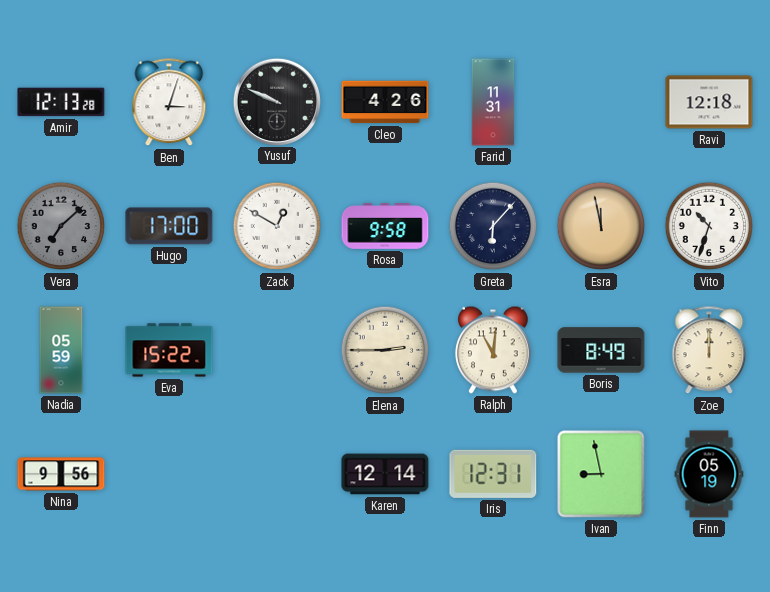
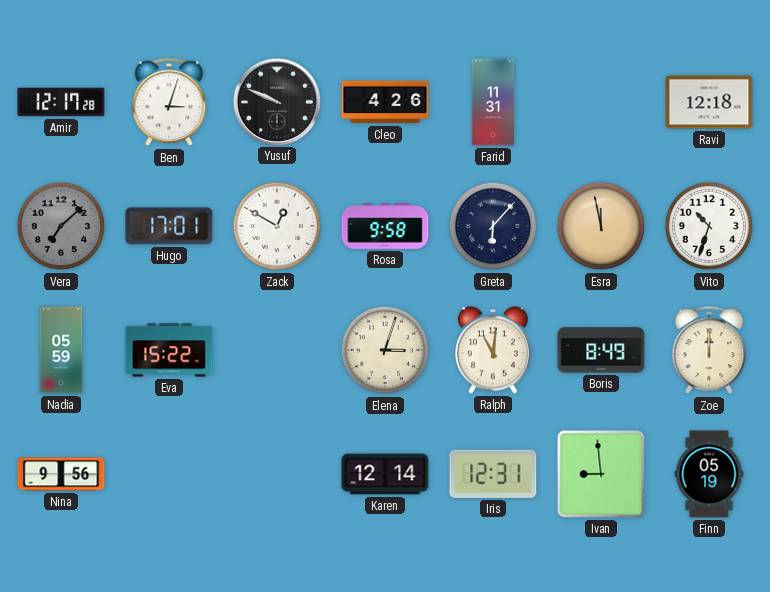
Amir: 12:13 -> 12:17
Hugo: 17:00 -> 17:01
Elena: 2:45 -> 3:03
Ivan: 8:58 -> 8:59
